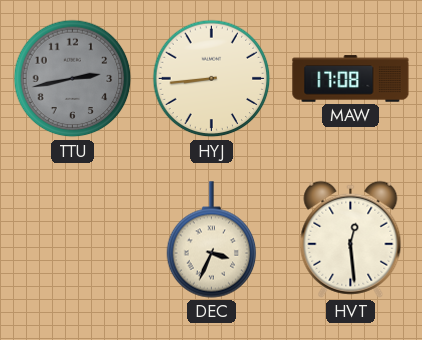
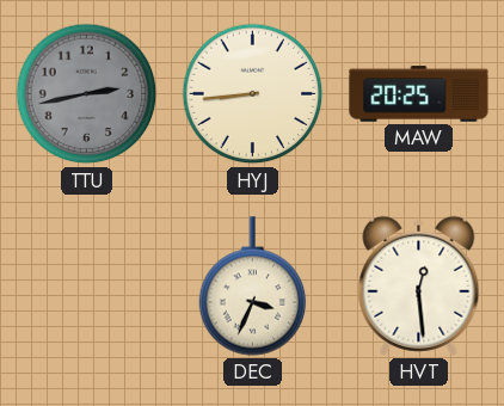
MAW: 17:08 -> 20:25
